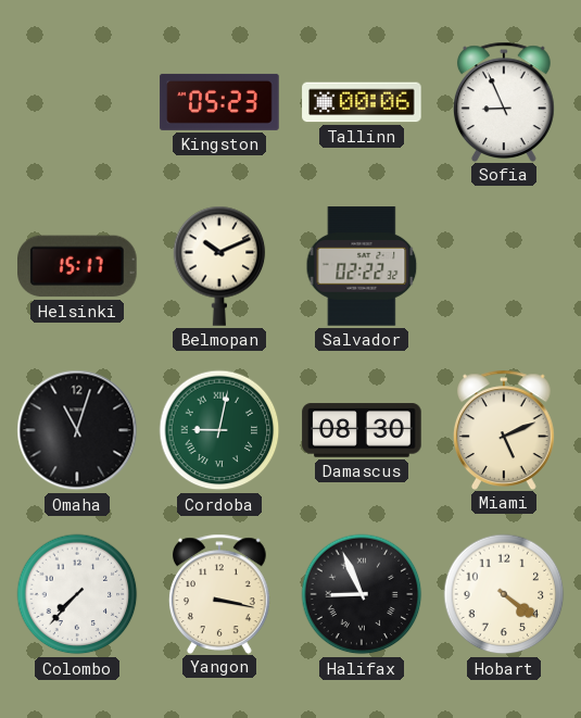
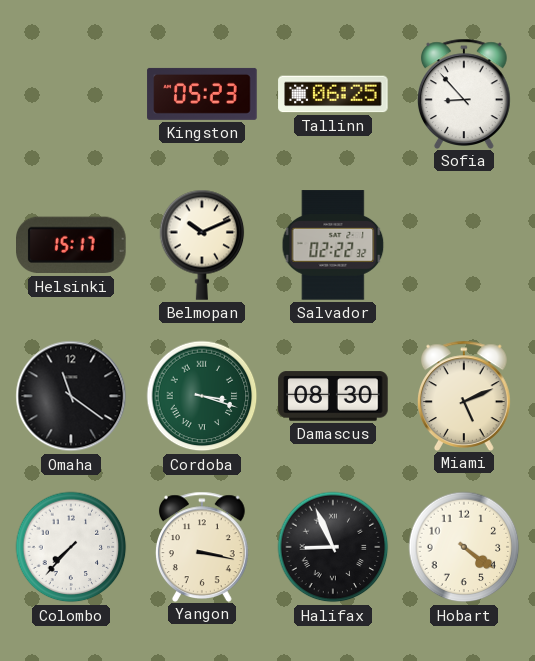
Tallinn: 00:06 -> 06:25
Sofia: 8:56 -> 8:53
Omaha: 11:03 -> 11:21
Cordoba: 9:02 -> 3:18
